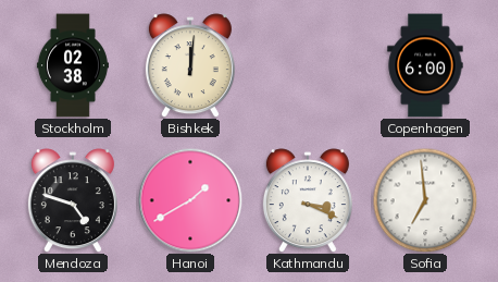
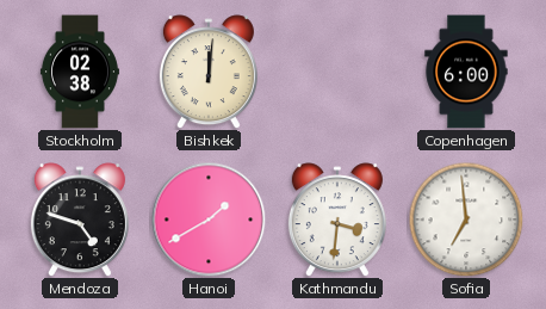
Kathmandu: 3:19 -> 3:31
